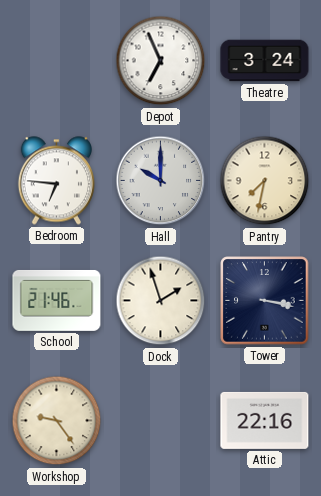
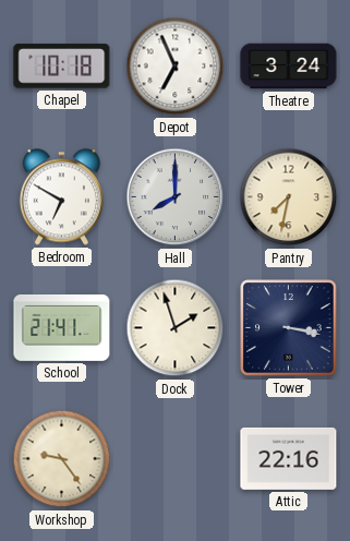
Chapel: none -> 10:18
Bedroom: 6:46 -> 6:50
Hall: 10:00 -> 8:00
School: 21:46 -> 21:41
